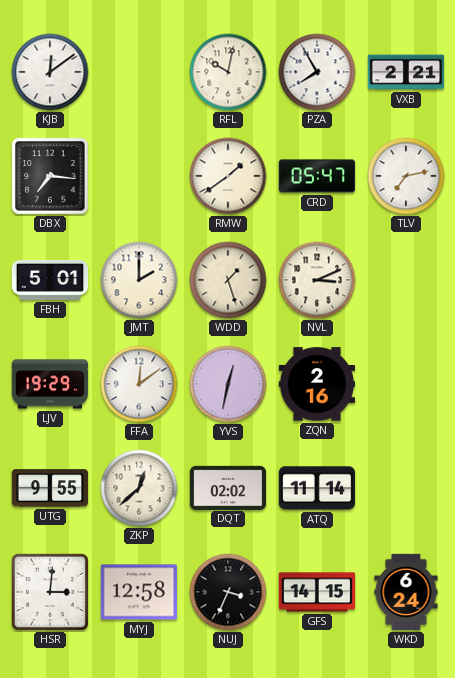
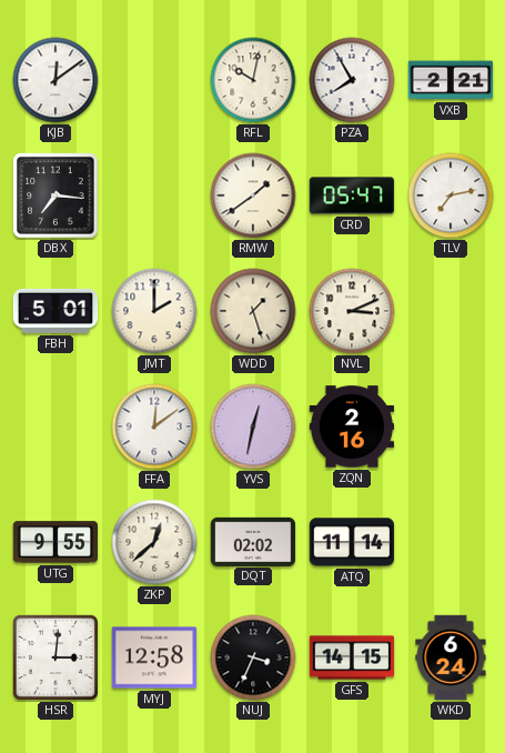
LJV: 19:29 -> none
